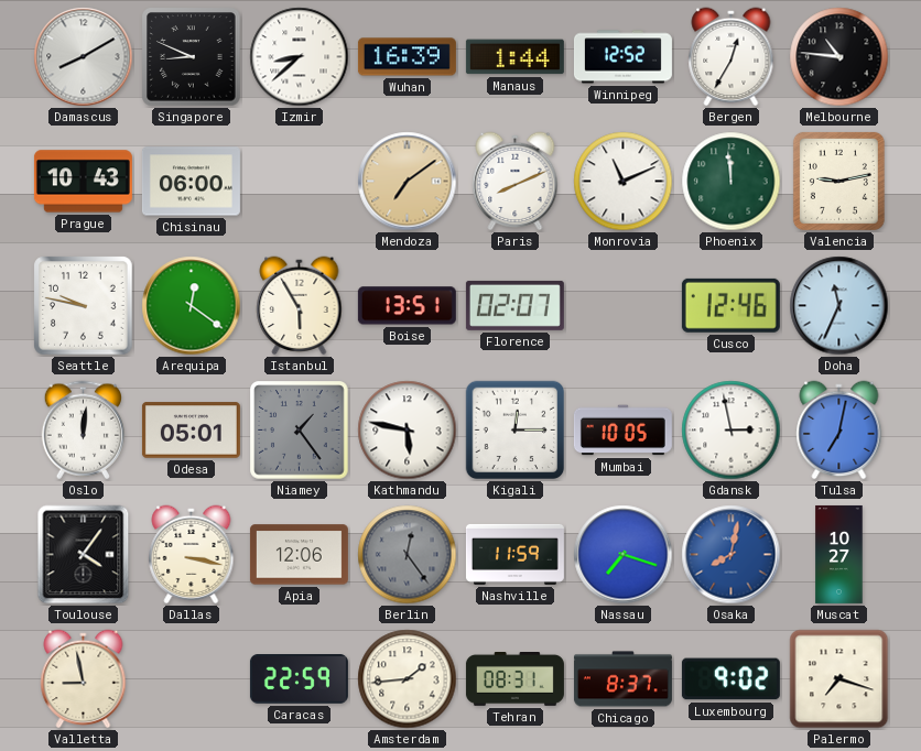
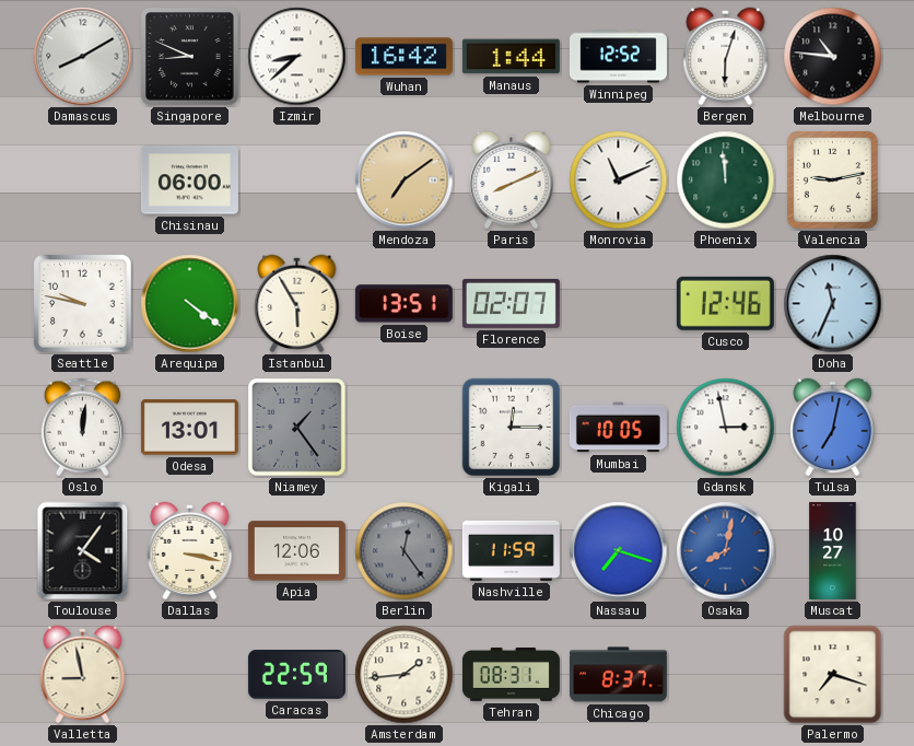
Wuhan: 16:39 -> 16:42
Bergen: 12:35 -> 6:03
Prague: 10:43 -> none
Arequipa: 12:21 -> 4:21
Odesa: 05:01 -> 13:01
Kathmandu: 5:47 -> none
Luxembourg: 9:02 -> none
